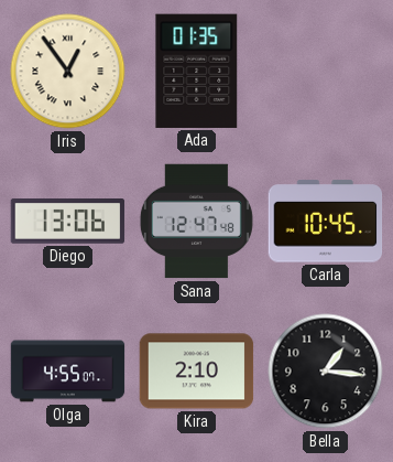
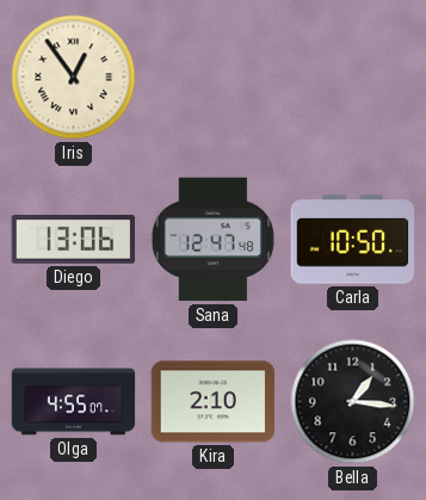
Ada: 01:35 -> none
Carla: 10:45 -> 10:50
